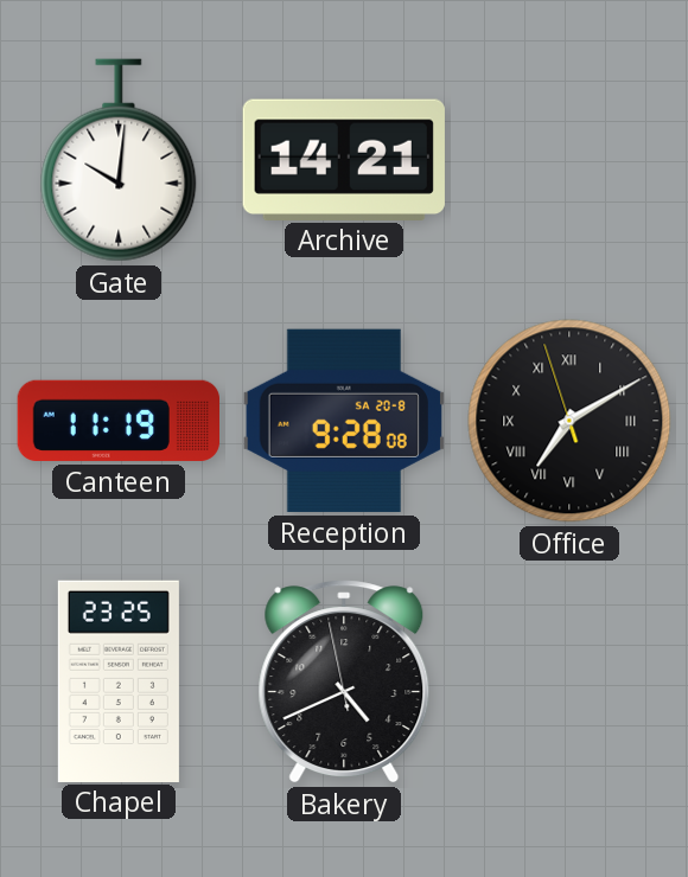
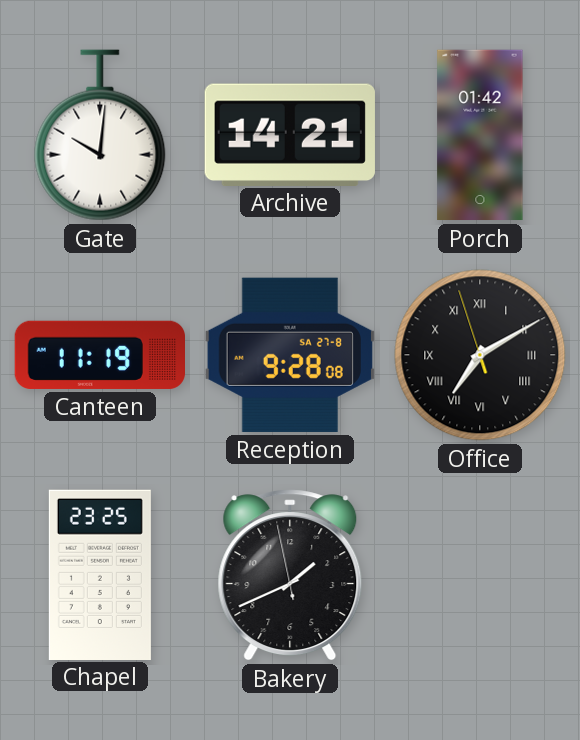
Porch: none -> 01:42
Reception date: SA 20-8 -> SA 27-8
Bakery: 4:40 -> 1:40
